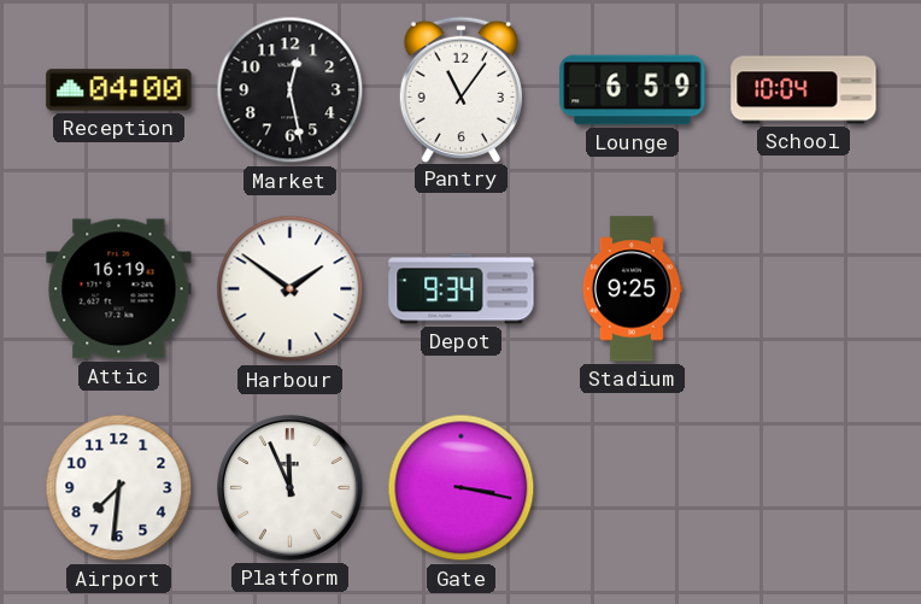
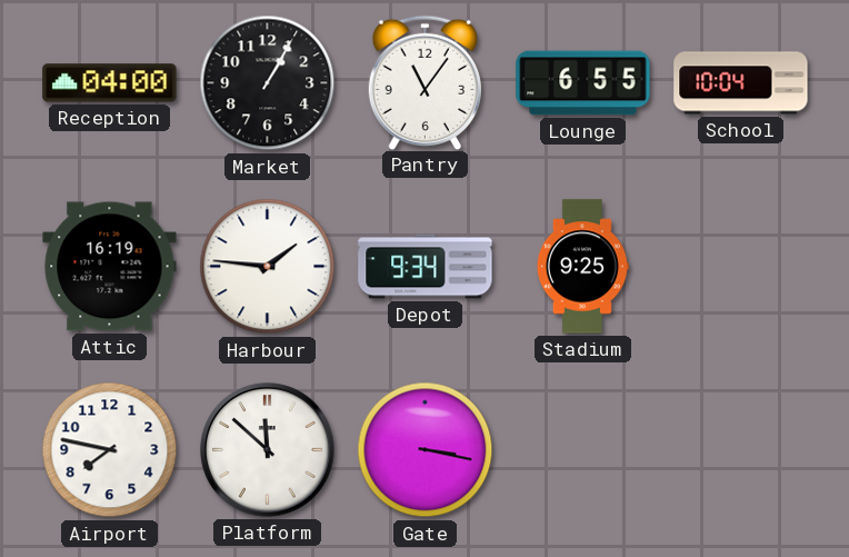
Market: 12:28 -> 1:05
Lounge: 6:59 -> 6:55
Harbour: 1:51 -> 1:46
Airport: 7:31 -> 7:47
Platform: 11:56 -> 11:52
